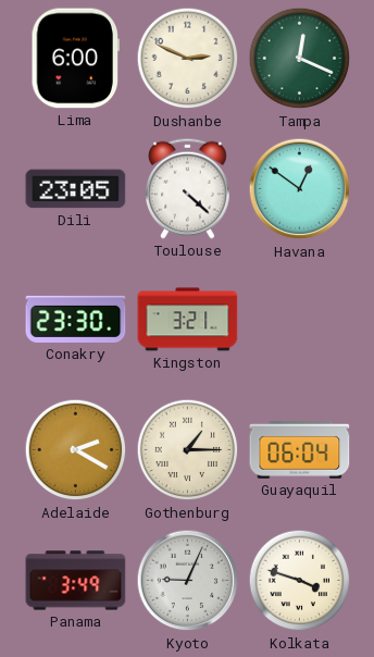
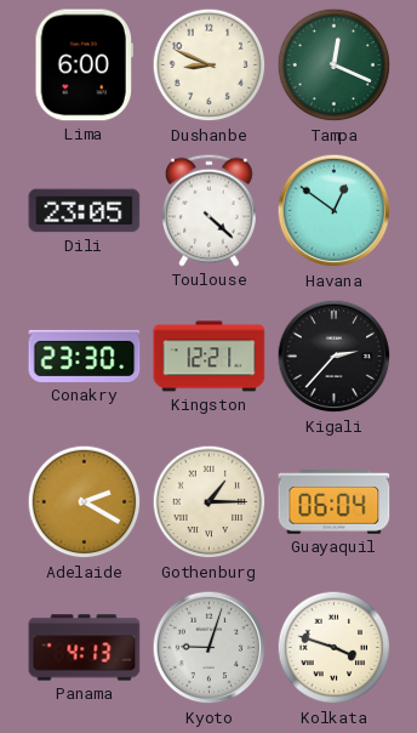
Dushanbe: 2:49 -> 8:49
Kingston: 3:21 -> 12:21
Kigali: none -> 2:37
Panama: 3:49 -> 4:13
Kyoto: 9:04 -> 9:03
